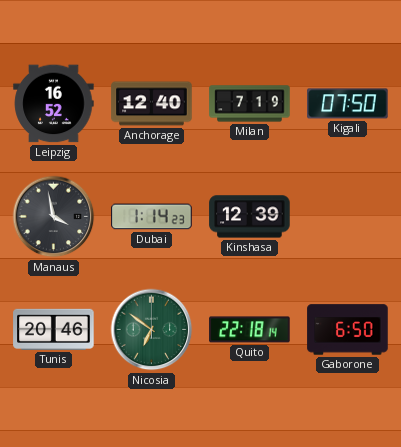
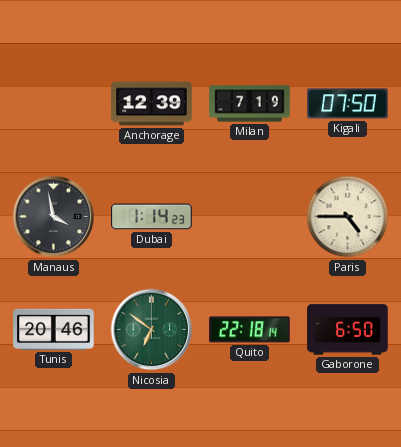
Leipzig: 16:52 -> none
Anchorage: 12:40 -> 12:39
Kinshasa: 12:39 -> none
Paris: none -> 4:45
